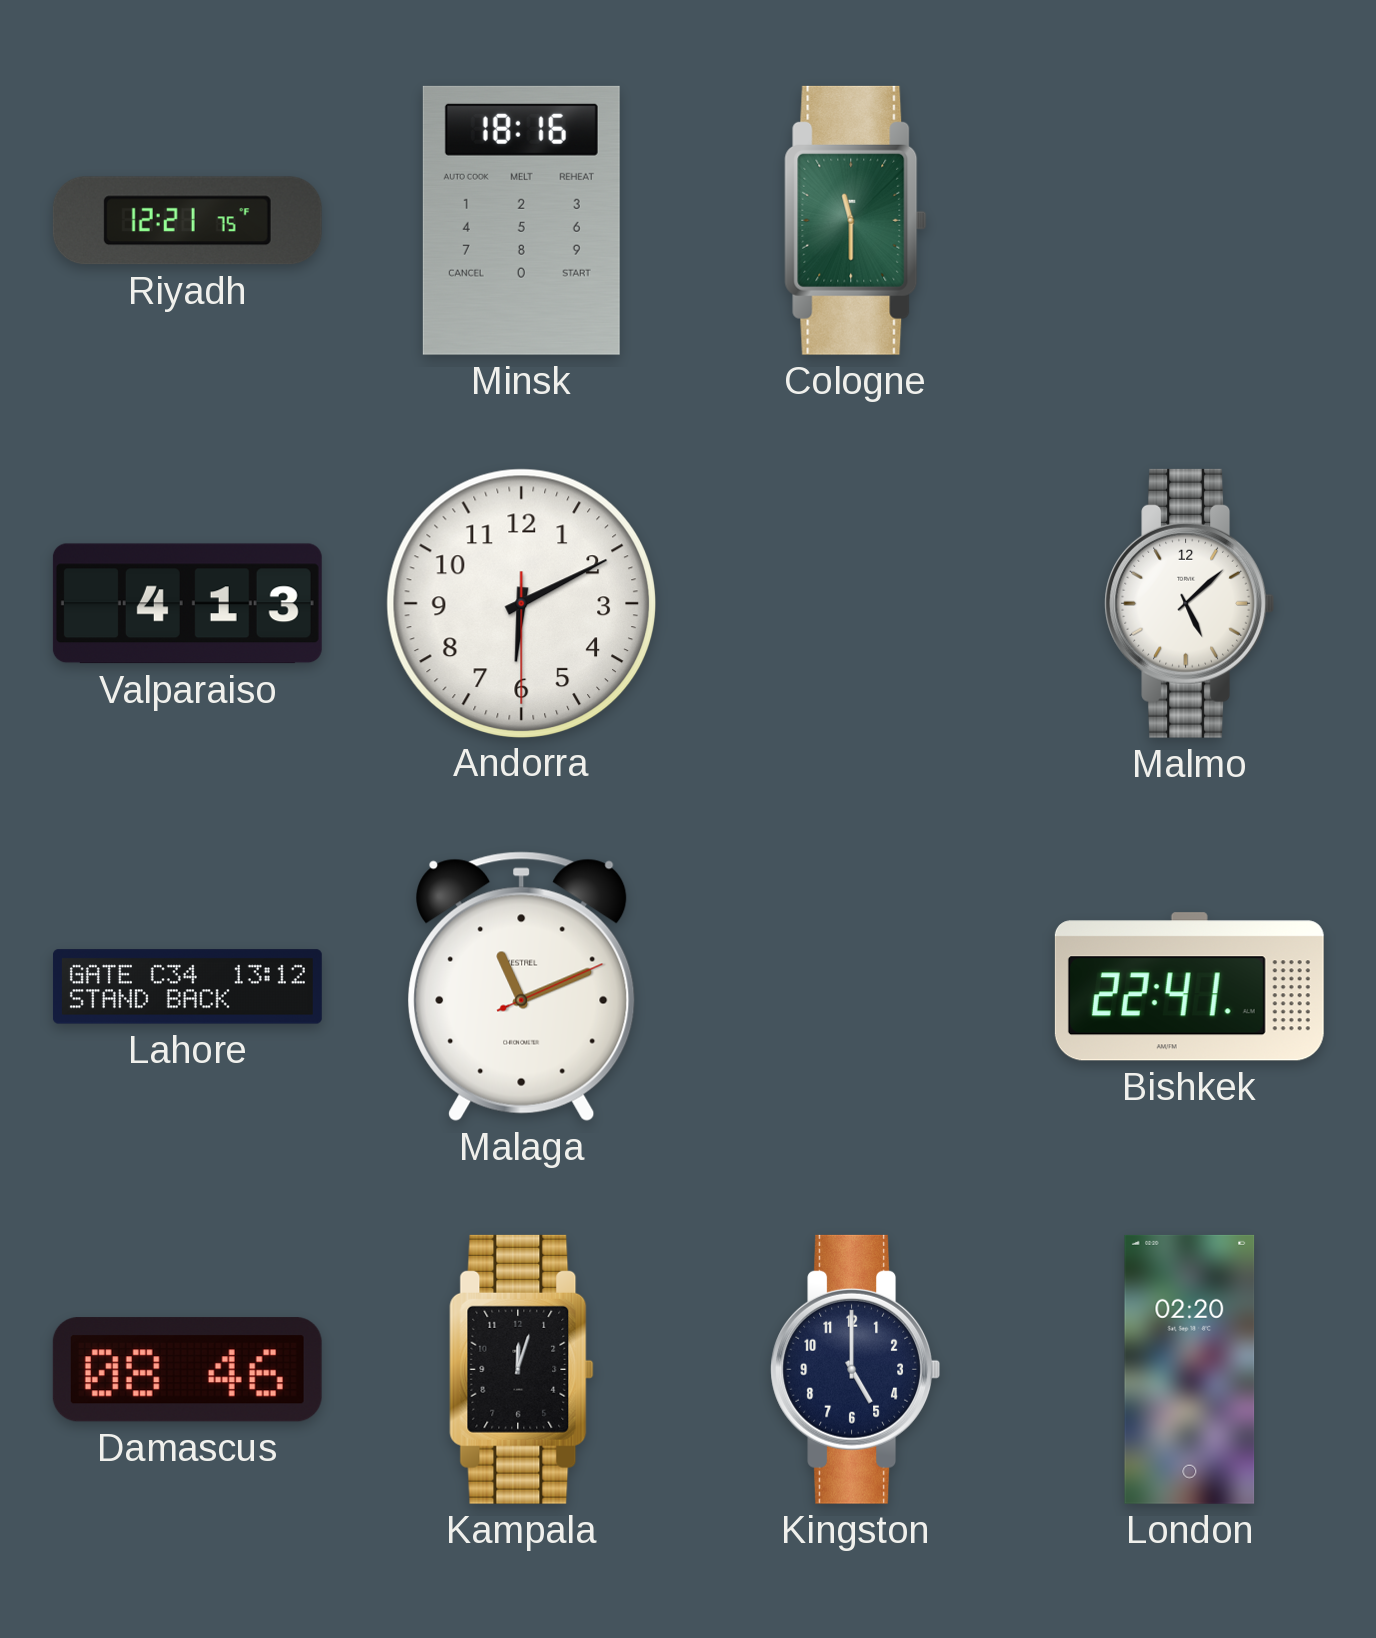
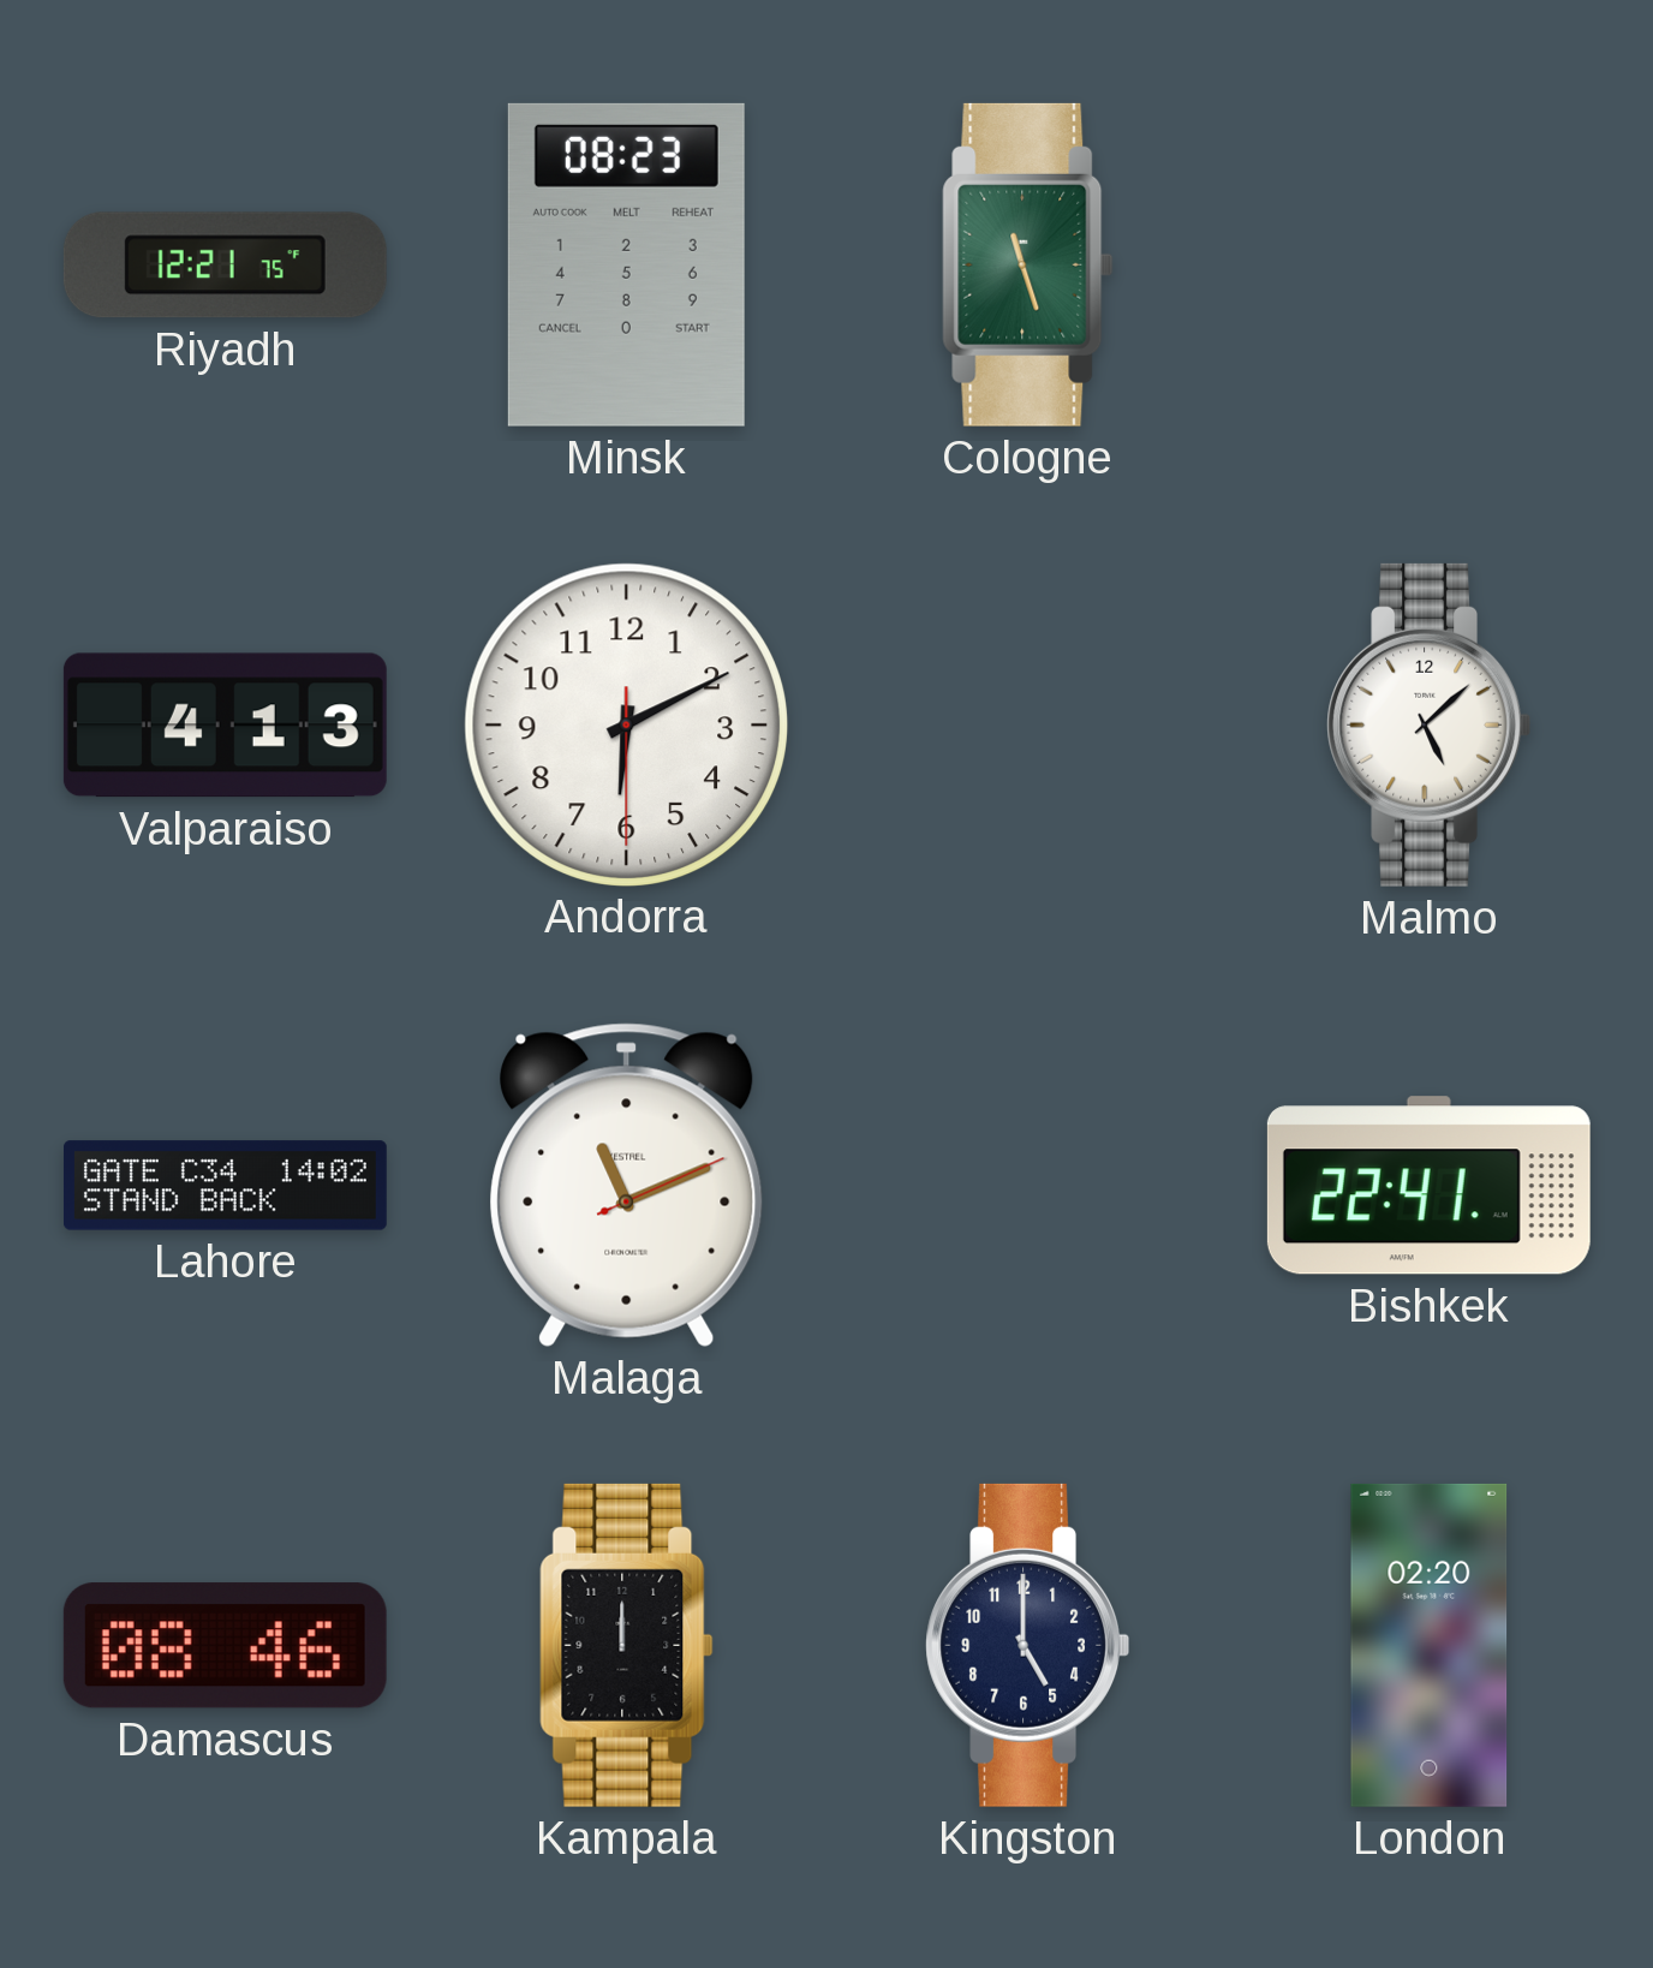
Minsk: 18:16 -> 08:23
Cologne: 11:30 -> 11:27
Lahore: 13:12 -> 14:02
Kampala: 12:03 -> 12:00
